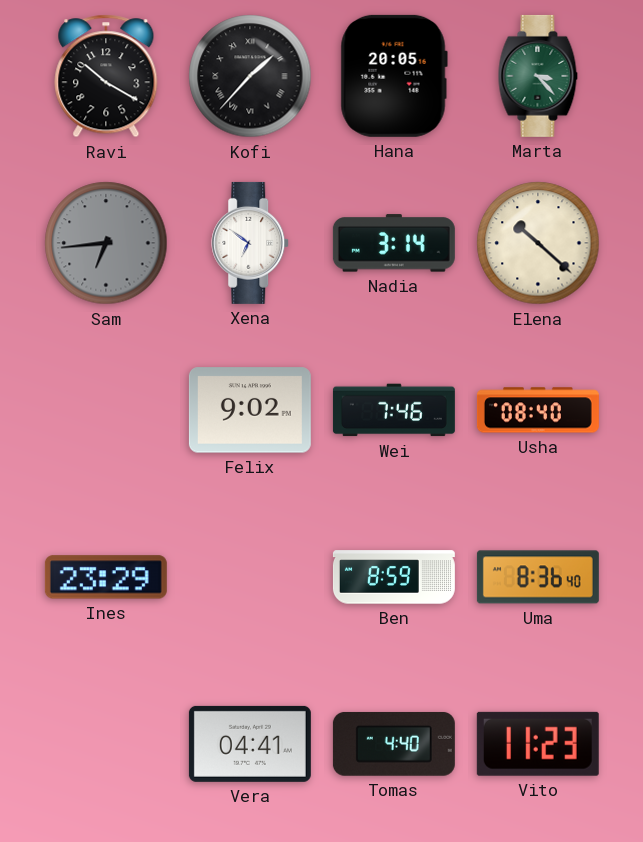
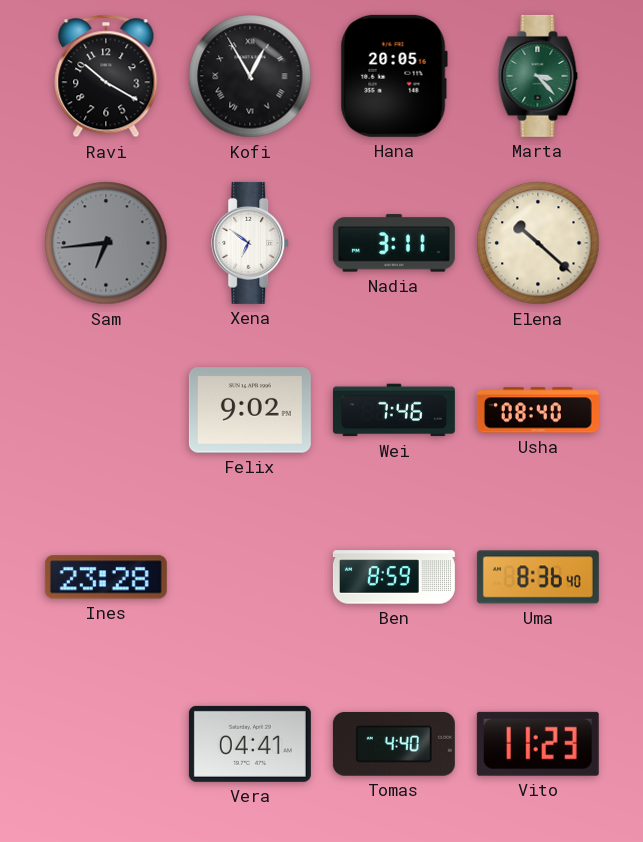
Kofi: 1:37 -> 12:55
Nadia: 3:14 -> 3:11
Ines: 23:29 -> 23:28
